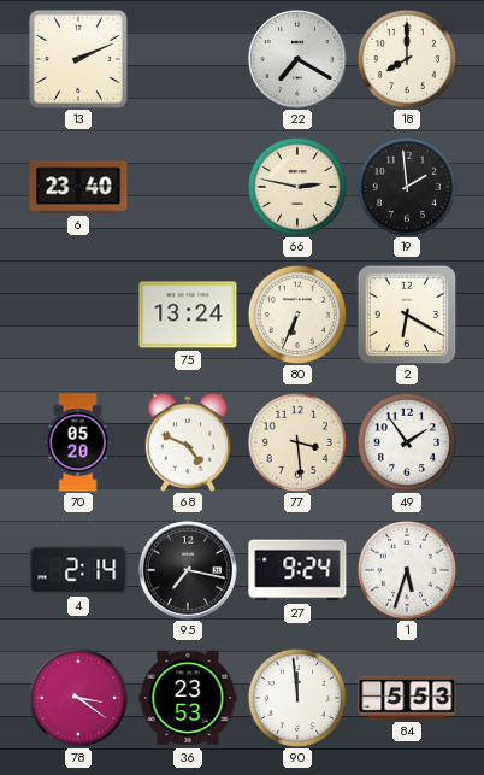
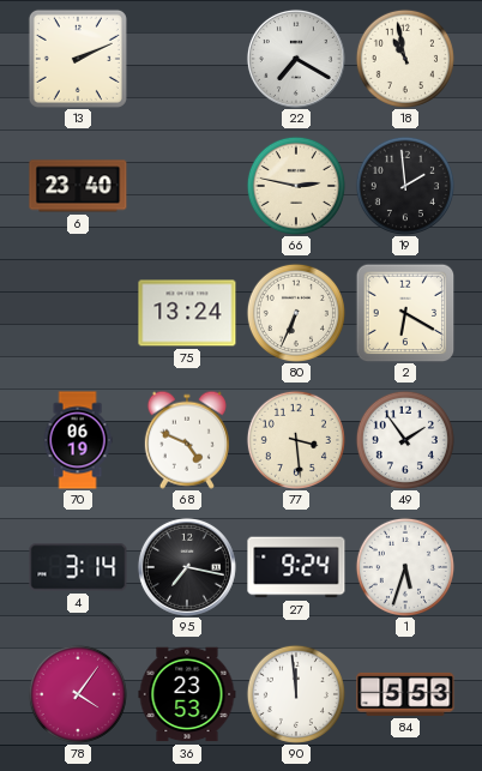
18: 8:00 -> 10:58
70: 05:20 -> 06:19
4: 2:14 -> 3:14
78: 3:21 -> 4:06
